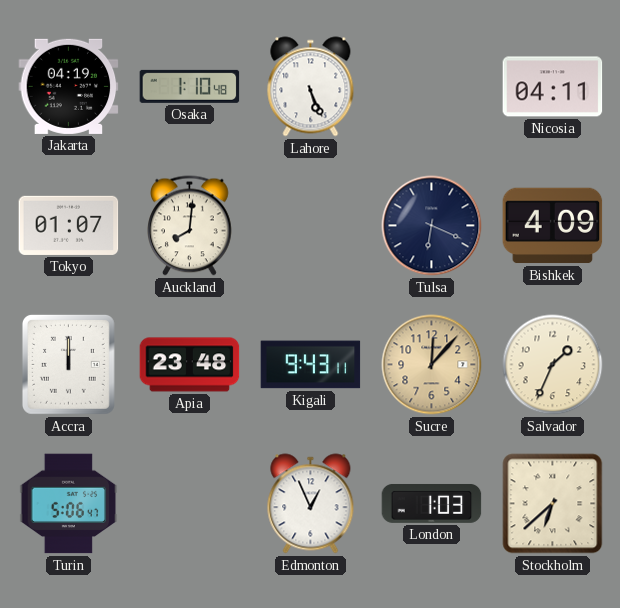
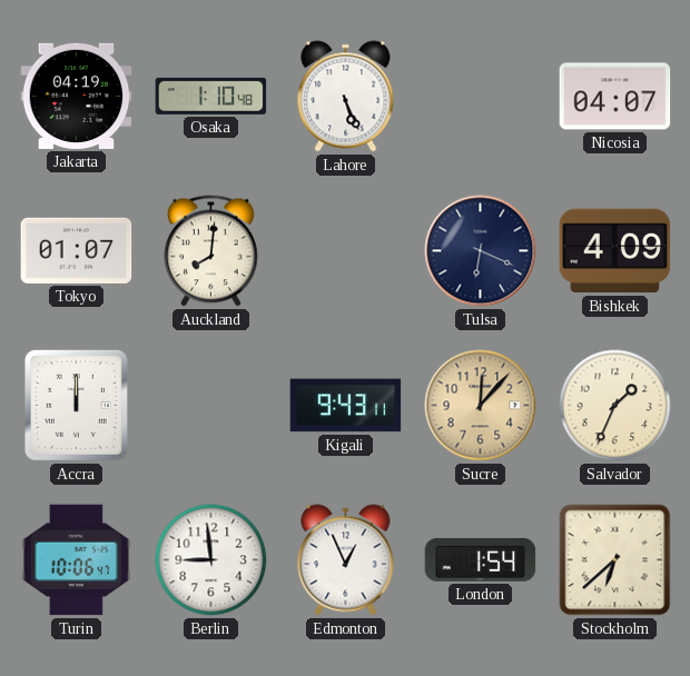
Nicosia: 04:11 -> 04:07
Apia: 23:48 -> none
Turin: 5:06 -> 10:06
Berlin: none -> 8:59
London: 1:03 -> 1:54
